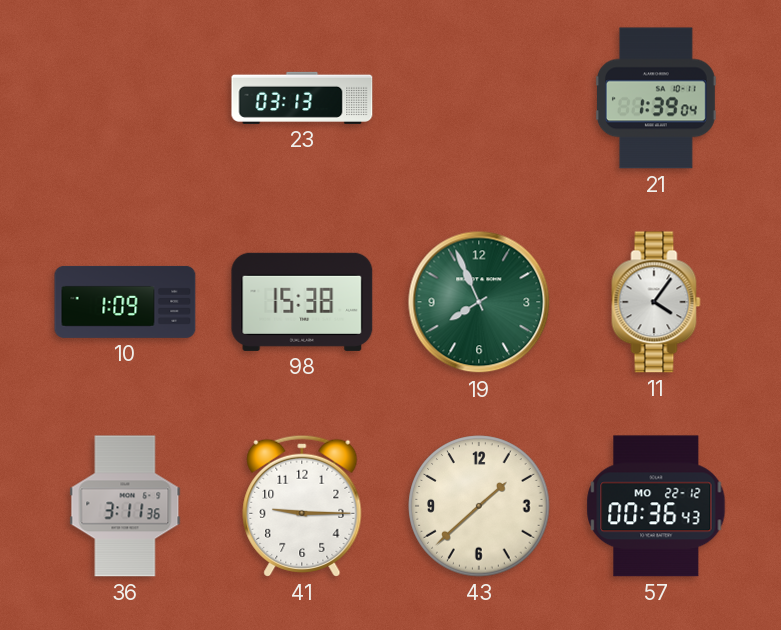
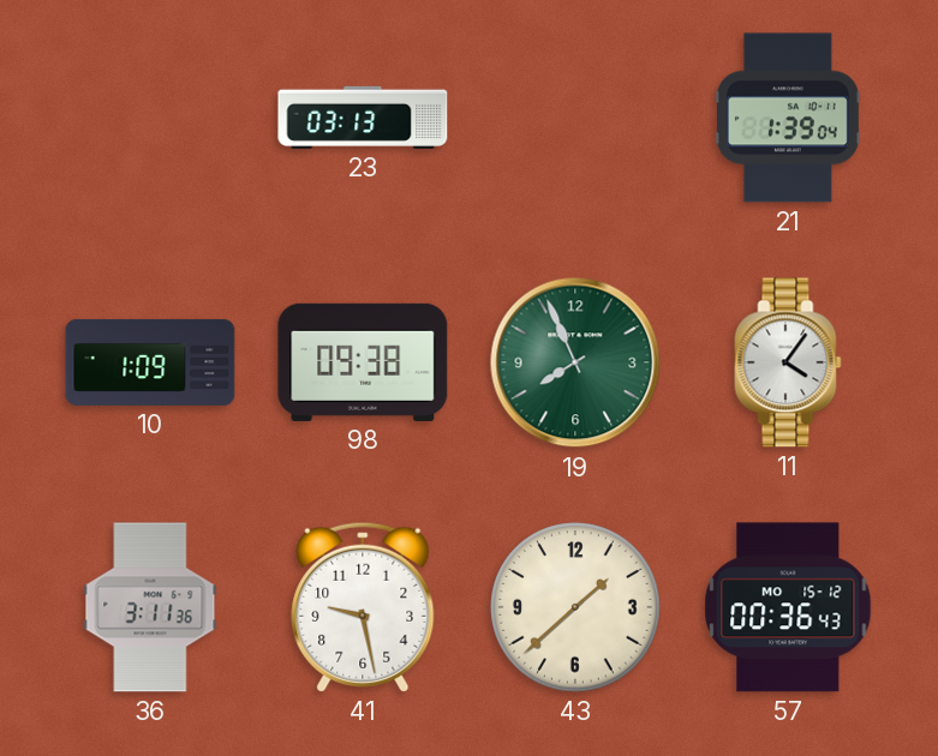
98: 15:38 -> 09:38
41: 9:15 -> 9:28
57 date: MO 22-12 -> MO 15-12
